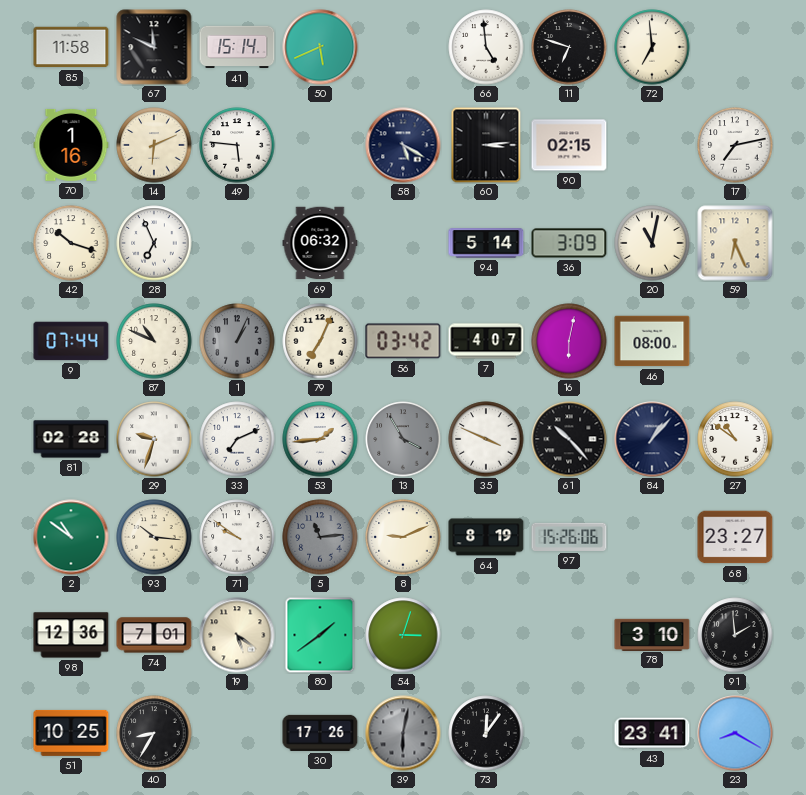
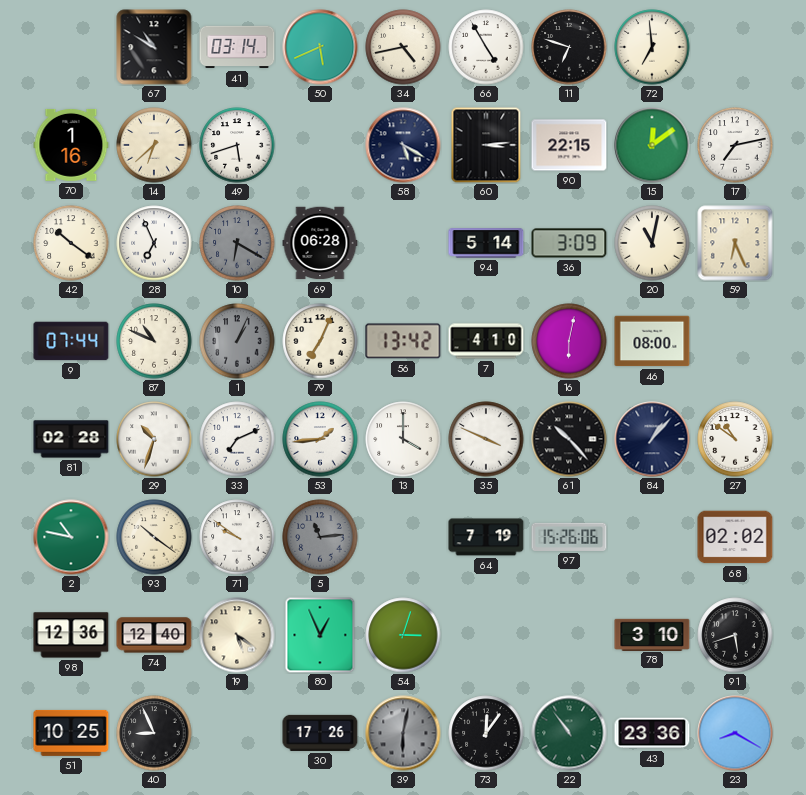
85: 11:58 -> none
67: 11:49 -> 10:50
41: 15:14 -> 03:14
34: none -> 4:43
66: 4:59 -> 4:55
14: 6:11 -> 6:38
49: 5:46 -> 5:42
90: 02:15 -> 22:15
15: none -> 12:09
42: 10:18 -> 10:21
10: none -> 6:20
69: 06:32 -> 06:28
56: 03:42 -> 13:42
7: 4:07 -> 4:10
29: 9:33 -> 10:33
13: 3:55 -> 4:00
13 dial: grey -> white
2: 10:51 -> 10:47
93: 10:16 -> 10:21
8: 9:11 -> none
64: 8:19 -> 7:19
68: 23:27 -> 02:02
74: 7:01 -> 12:40
80: 1:39 -> 12:56
91: 1:59 -> 5:42
40: 8:35 -> 8:56
22: none -> 10:54
43: 23:41 -> 23:36
